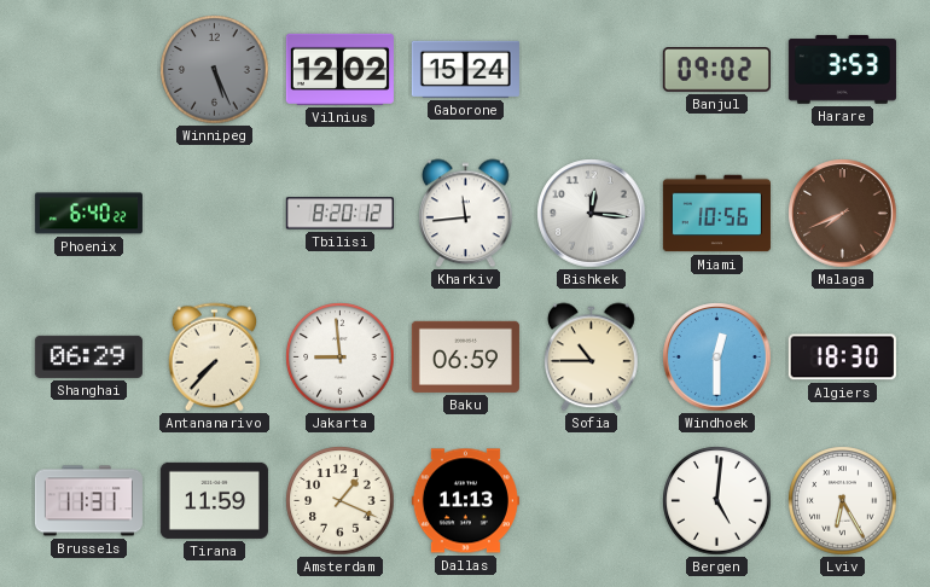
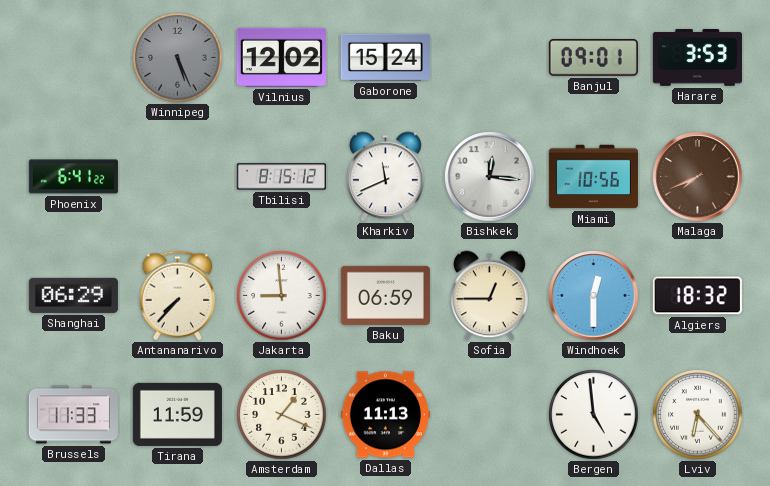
Banjul: 09:02 -> 09:01
Phoenix: 6:40 -> 6:41
Tbilisi: 8:20 -> 8:15
Kharkiv: 11:44 -> 11:41
Sofia: 10:45 -> 12:45
Algiers: 18:30 -> 18:32
Brussels: 11:31 -> 11:33
Bergen: 5:01 -> 4:59
Lviv: 6:25 -> 6:23
